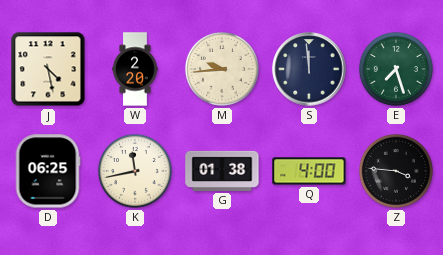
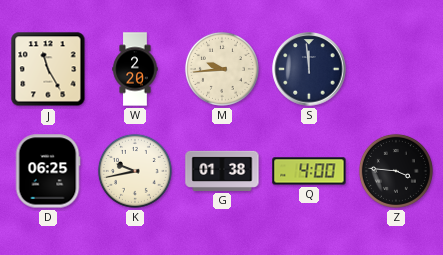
J: 4:28 -> 11:25
E: 7:27 -> none
K: 11:43 -> 9:43
